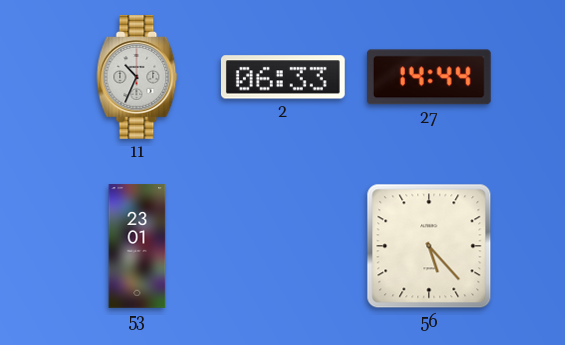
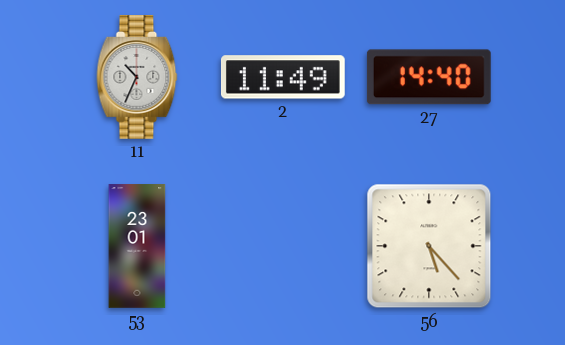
2: 06:33 -> 11:49
27: 14:44 -> 14:40
